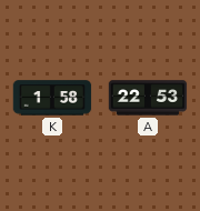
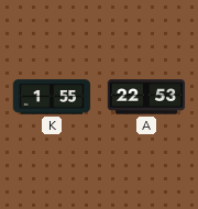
K: 1:58 -> 1:55
